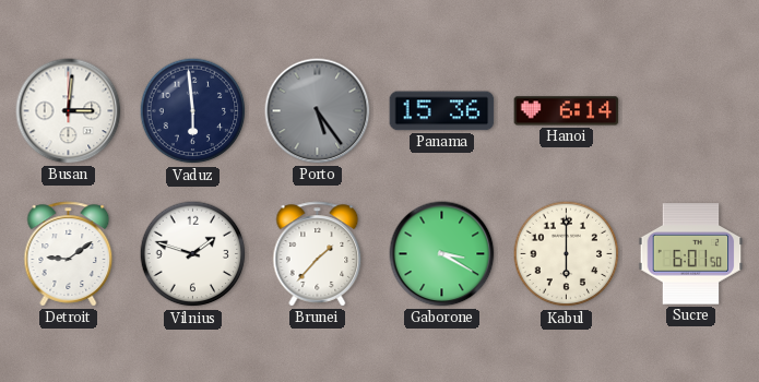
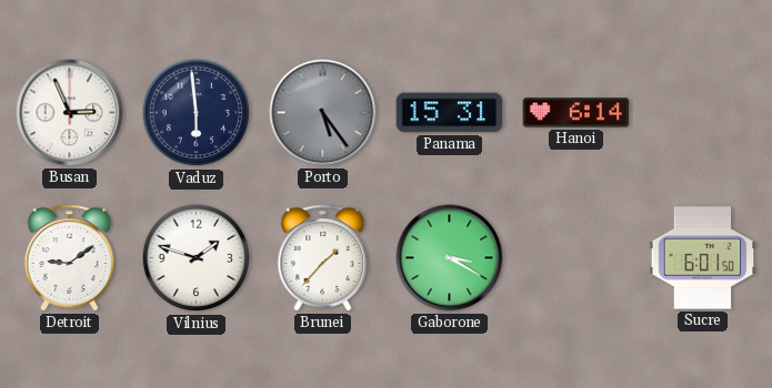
Busan: 3:01 -> 2:56
Panama: 15:36 -> 15:31
Kabul: 6:00 -> none
